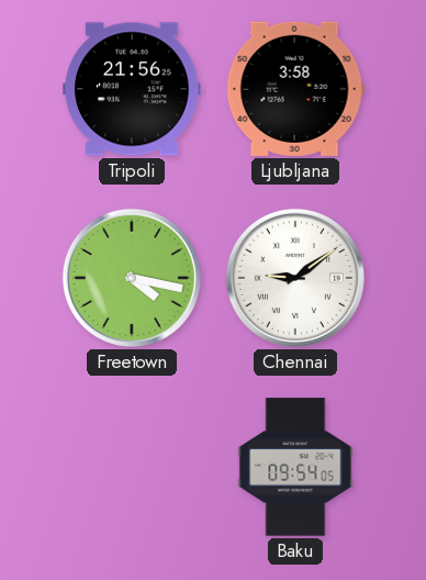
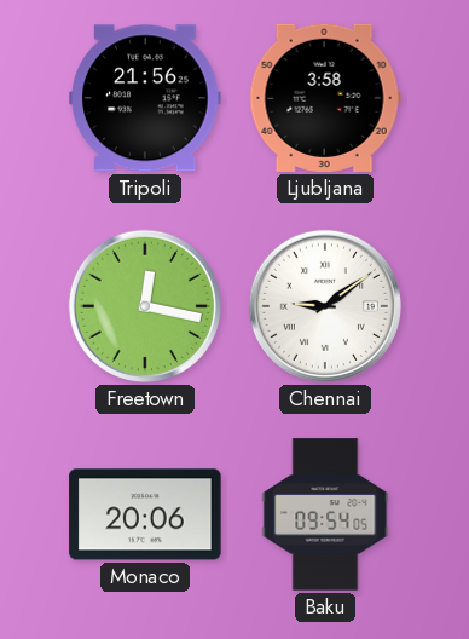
Freetown: 4:17 -> 12:17
Monaco: none -> 20:06
